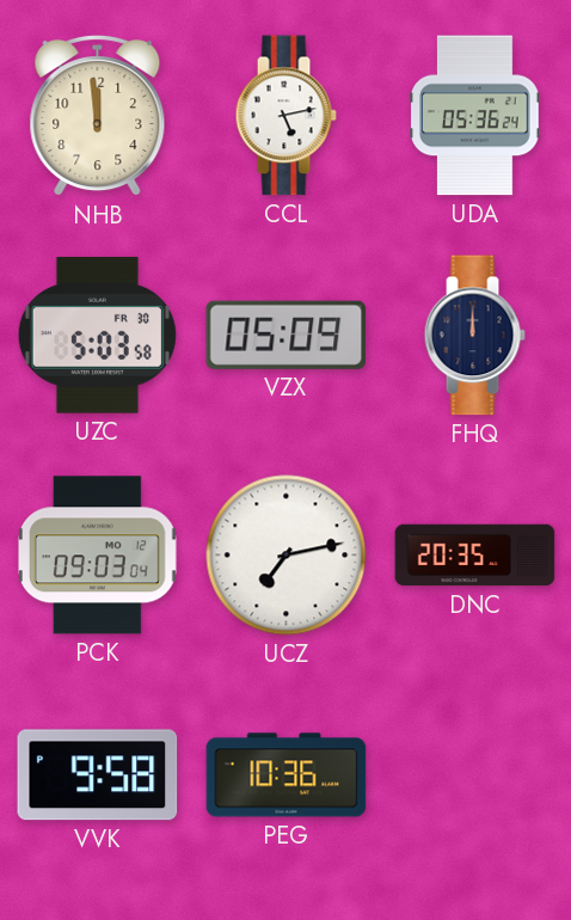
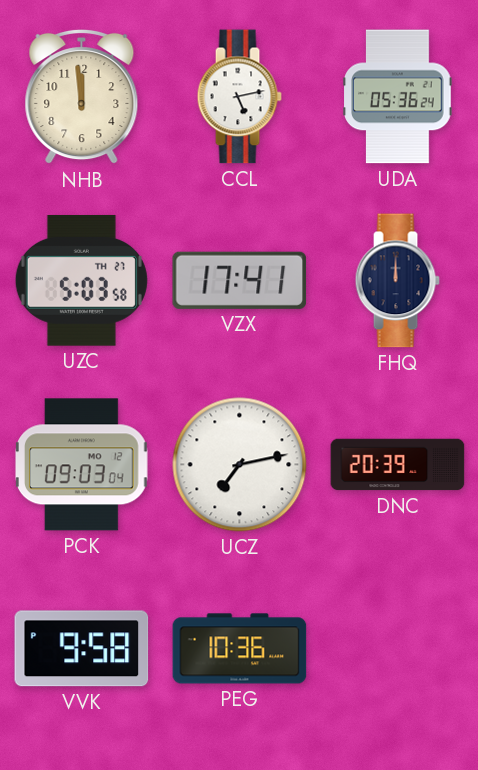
UZC date: FR 30 -> TH 27
VZX: 05:09 -> 17:41
DNC: 20:35 -> 20:39
